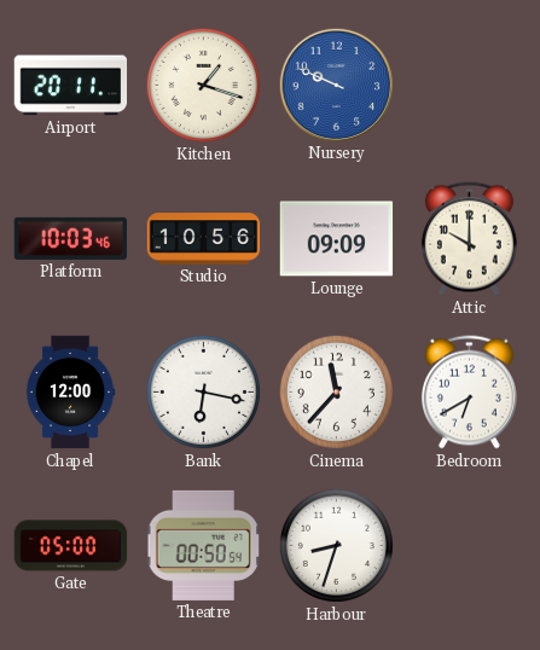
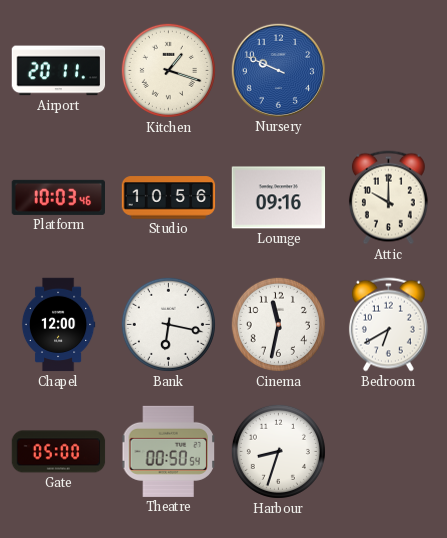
Lounge: 09:09 -> 09:16
Cinema: 11:37 -> 11:32
